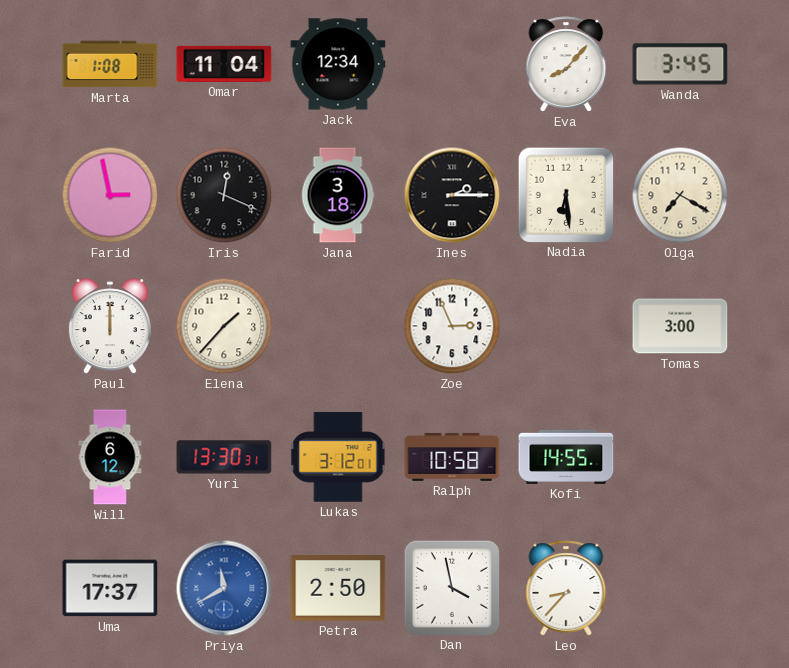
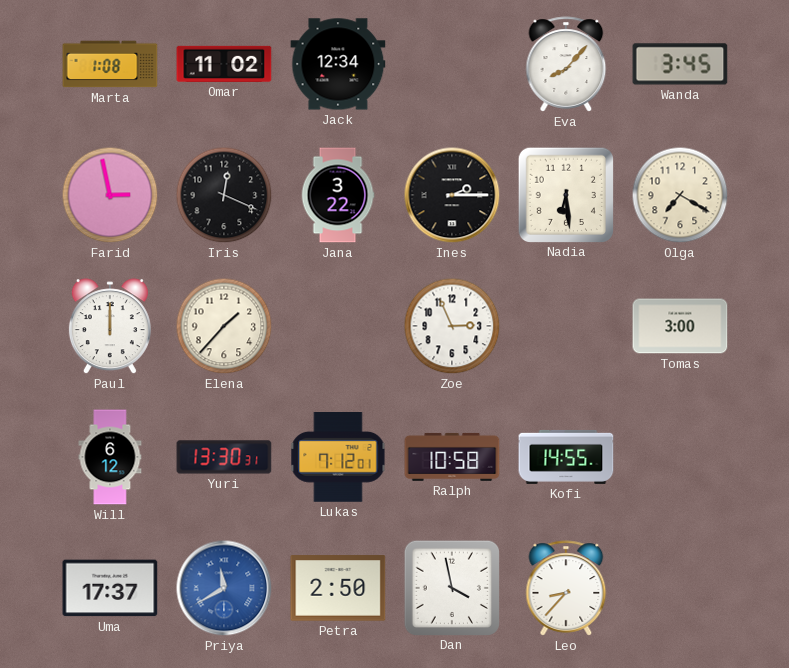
Omar: 11:04 -> 11:02
Jana: 3:18 -> 3:22
Lukas: 3:12 -> 7:12
